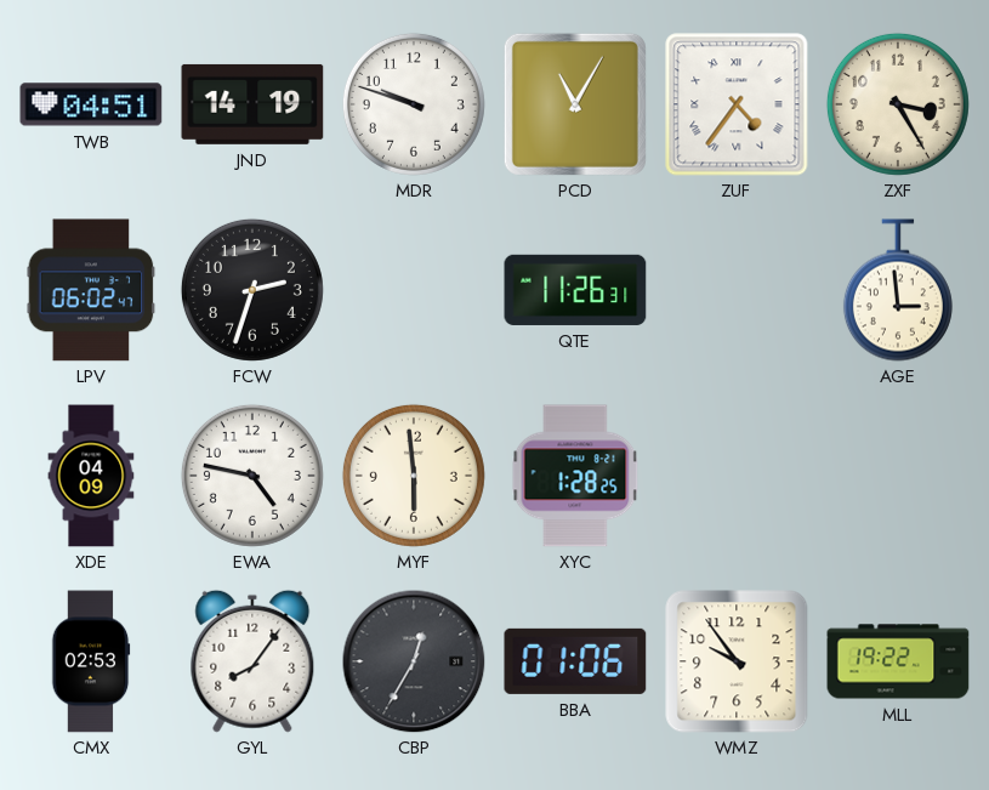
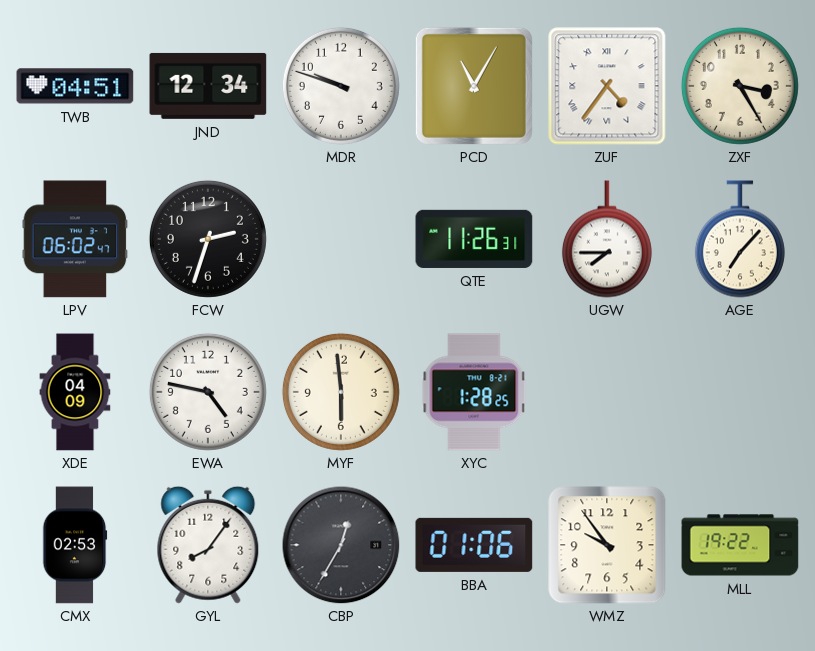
JND: 14:19 -> 12:34
UGW: none -> 7:45
AGE: 2:59 -> 7:07
